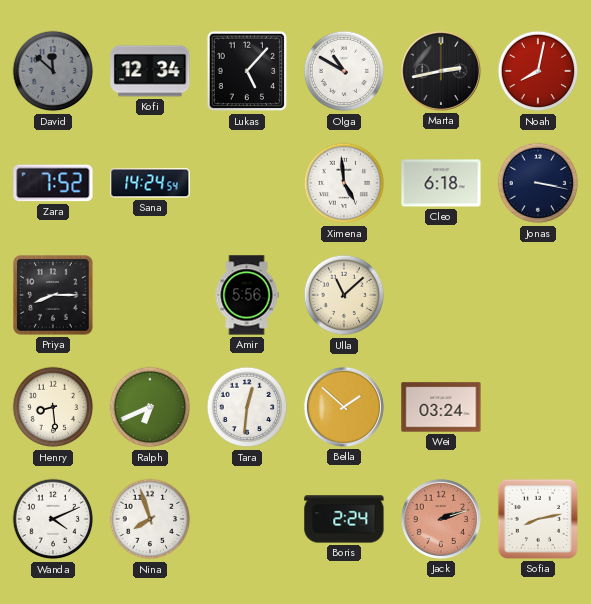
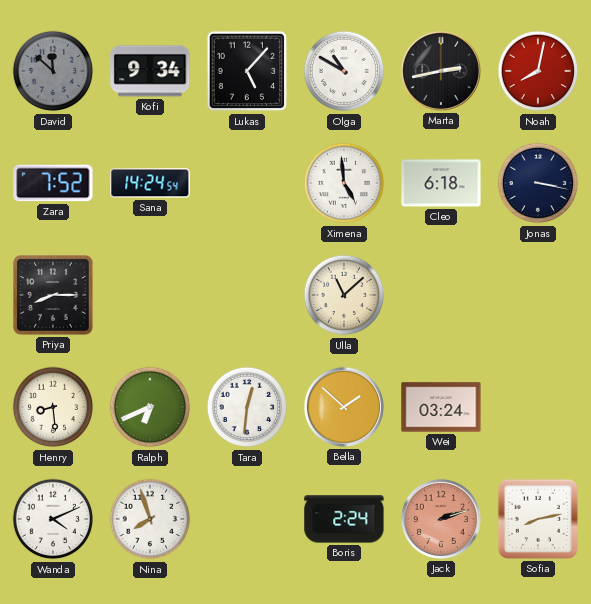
Kofi: 12:34 -> 9:34
Amir: 5:56 -> none
